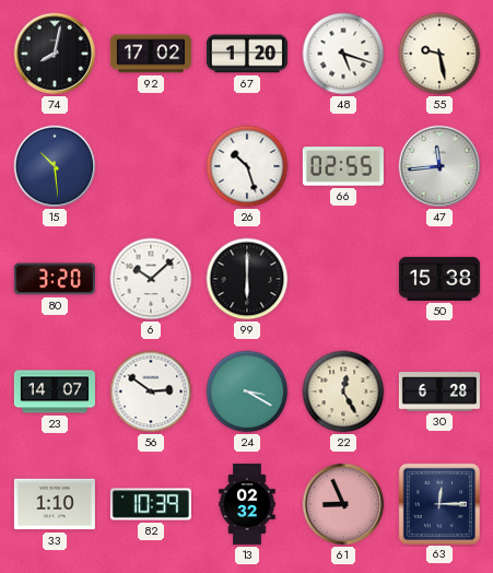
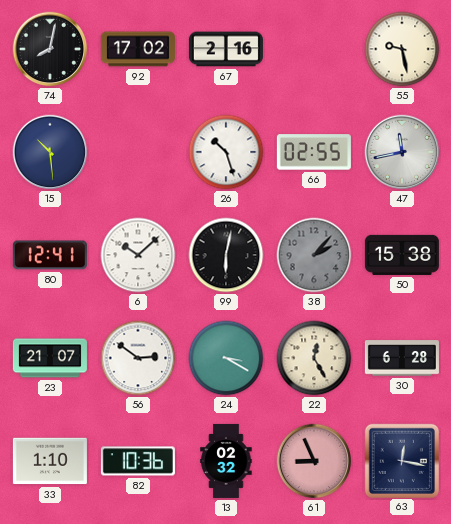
67: 1:20 -> 2:16
48: 5:18 -> none
47: 11:44 -> 11:43
80: 3:20 -> 12:41
99: 6:00 -> 6:02
38: none -> 2:07
23: 14:07 -> 21:07
82: 10:39 -> 10:36
63: 12:15 -> 12:17
